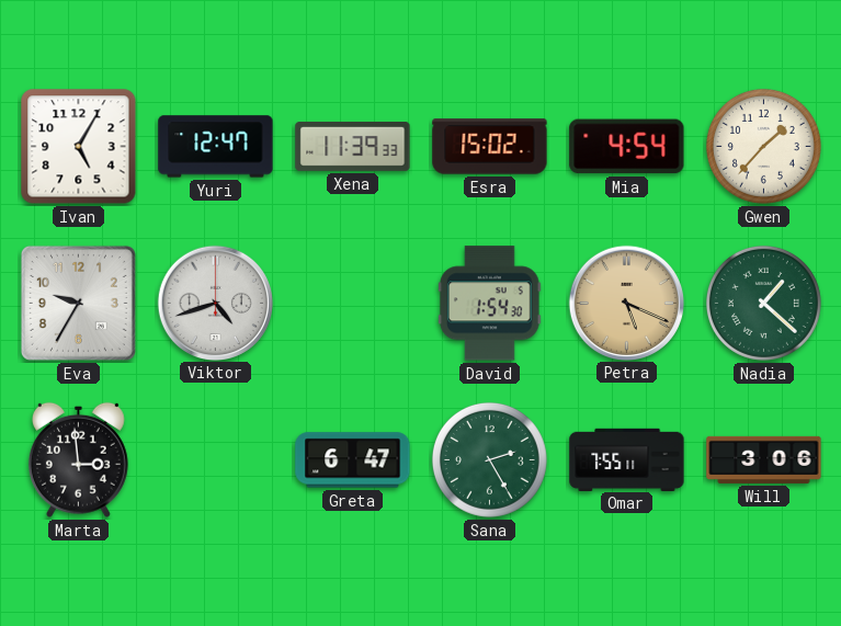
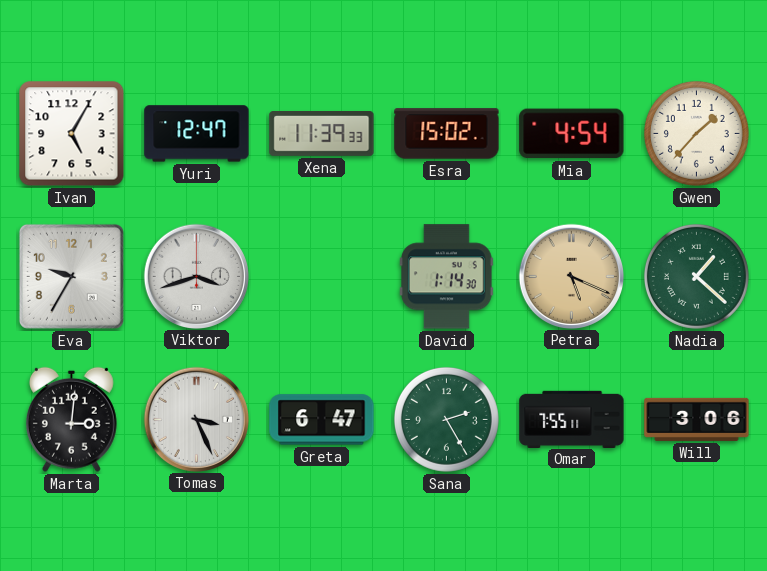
Viktor: 4:42 -> 3:42
David: 1:54 -> 1:14
Marta: 2:59 -> 3:01
Tomas: none -> 3:26
